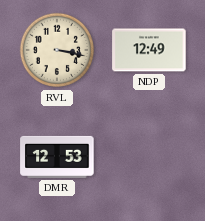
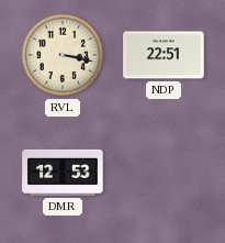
NDP: 12:49 -> 22:51
